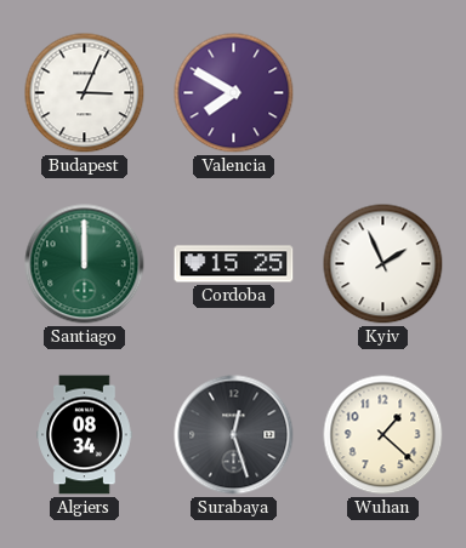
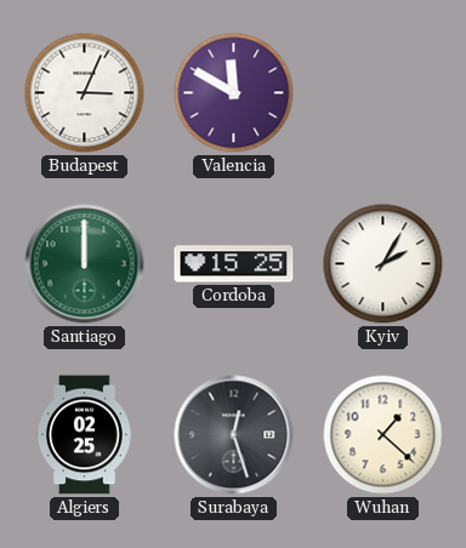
Valencia: 7:50 -> 11:50
Kyiv: 1:56 -> 2:05
Algiers: 08:34 -> 02:25
